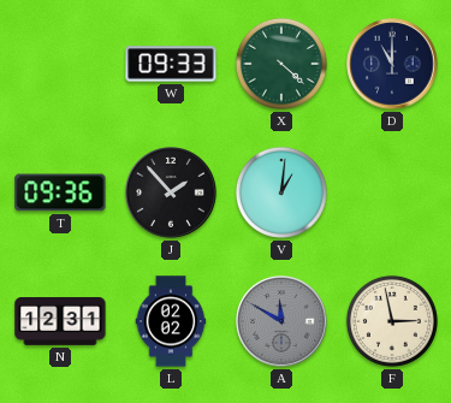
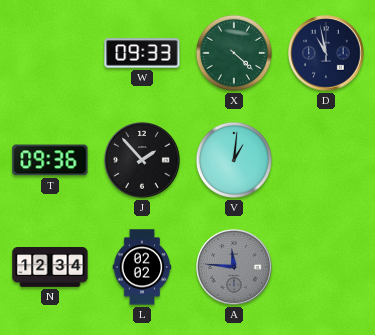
D: 11:00 -> 10:58
N: 12:31 -> 12:34
A: 11:50 -> 11:46
F: 2:58 -> none
